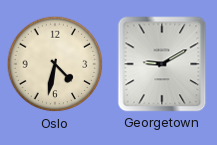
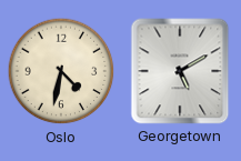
Georgetown: 9:10 -> 5:10
